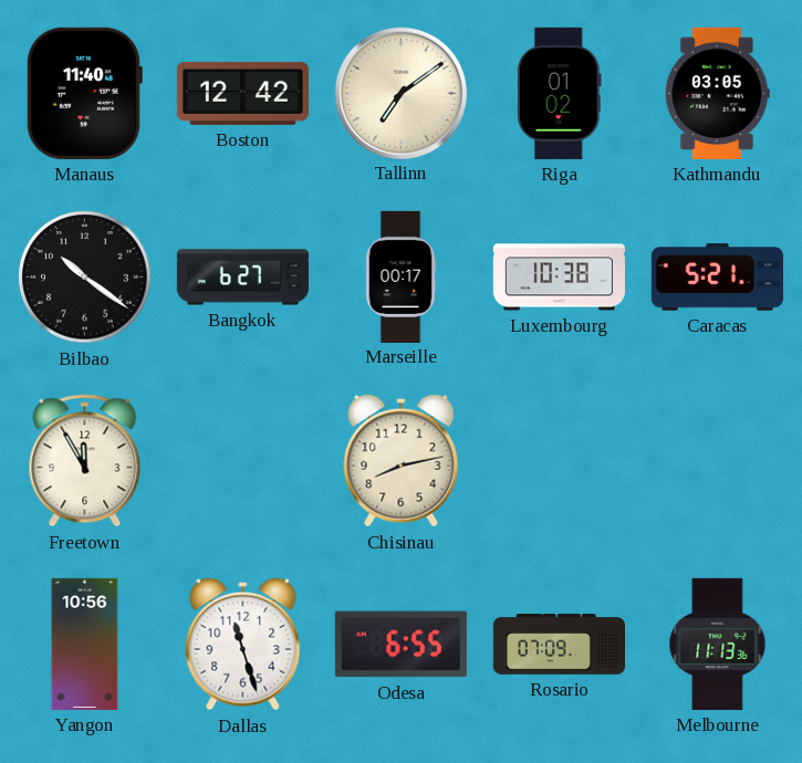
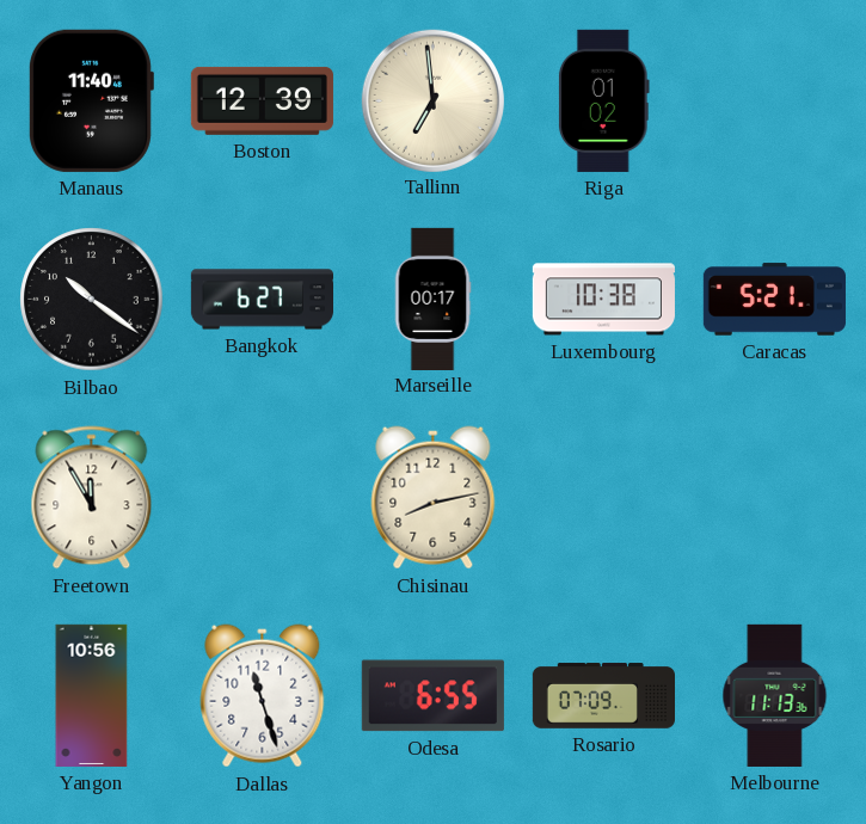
Boston: 12:42 -> 12:39
Tallinn: 7:09 -> 6:59
Kathmandu: 03:05 -> none
